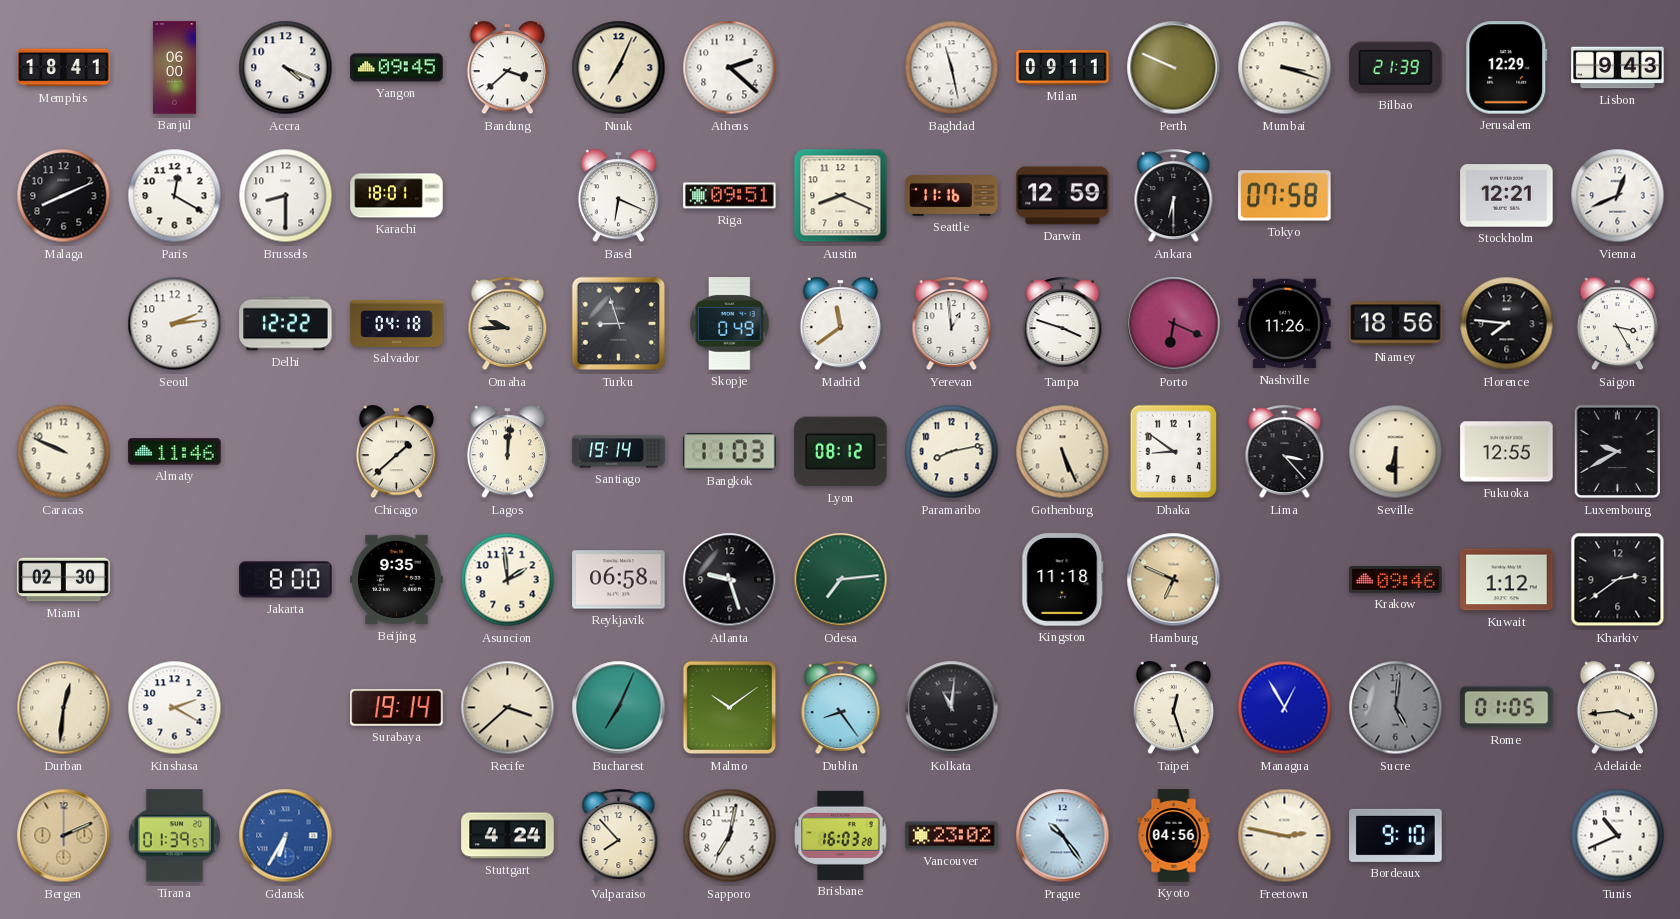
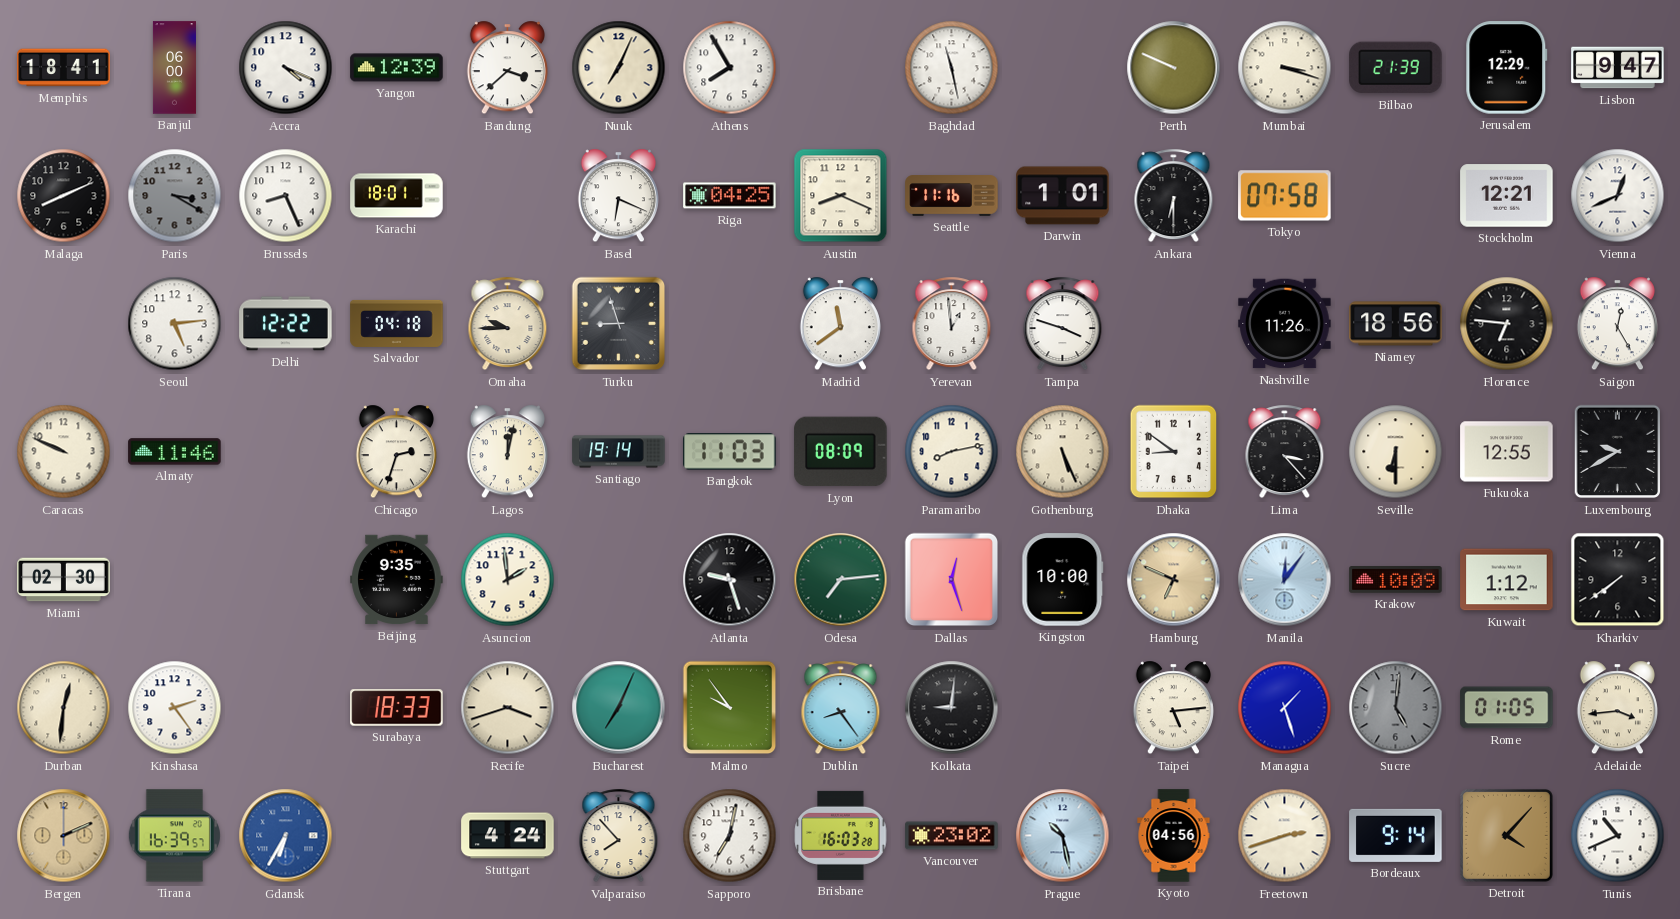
Yangon: 09:45 -> 12:39
Athens: 2:22 -> 7:55
Milan: 09:11 -> none
Lisbon: 9:43 -> 9:47
Paris: 12:20 -> 3:20
Paris dial: white -> grey
Brussels: 8:30 -> 8:26
Riga: 09:51 -> 04:25
Darwin: 12:59 -> 1:01
Seoul: 2:14 -> 5:14
Skopje: 0:49 -> none
Porto: 6:19 -> none
Florence: 7:46 -> 6:46
Saigon: 3:25 -> 12:25
Chicago: 1:38 -> 2:33
Lagos: 12:01 -> 12:02
Lyon: 08:12 -> 08:09
Jakarta: 8:00 -> none
Reykjavik: 06:58 -> none
Dallas: none -> 12:27
Kingston: 11:18 -> 10:00
Manila: none -> 12:06
Krakow: 09:46 -> 10:09
Kharkiv: 2:39 -> 7:39
Kinshasa: 2:20 -> 2:24
Surabaya: 19:14 -> 18:33
Recife: 3:38 -> 3:42
Malmo: 10:09 -> 9:54
Kolkata: 11:01 -> 9:01
Taipei: 12:27 -> 5:14
Managua: 12:55 -> 1:27
Tirana: 01:39 -> 16:39
Prague: 10:24 -> 10:28
Freetown: 2:47 -> 2:42
Bordeaux: 9:10 -> 9:14
Detroit: none -> 4:07
